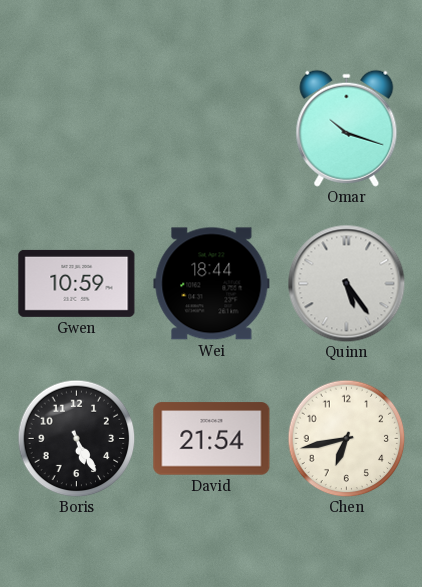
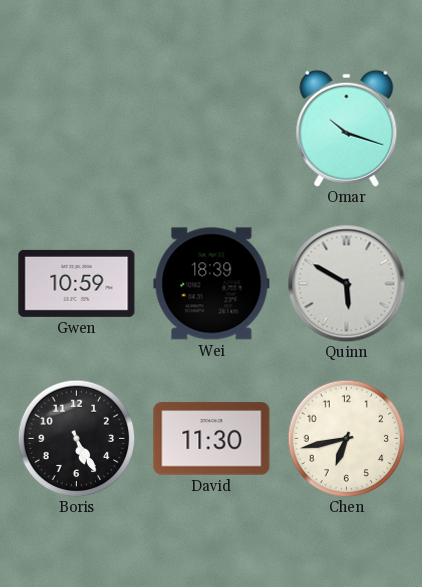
Wei: 18:44 -> 18:39
Quinn: 5:24 -> 5:50
David: 21:54 -> 11:30
